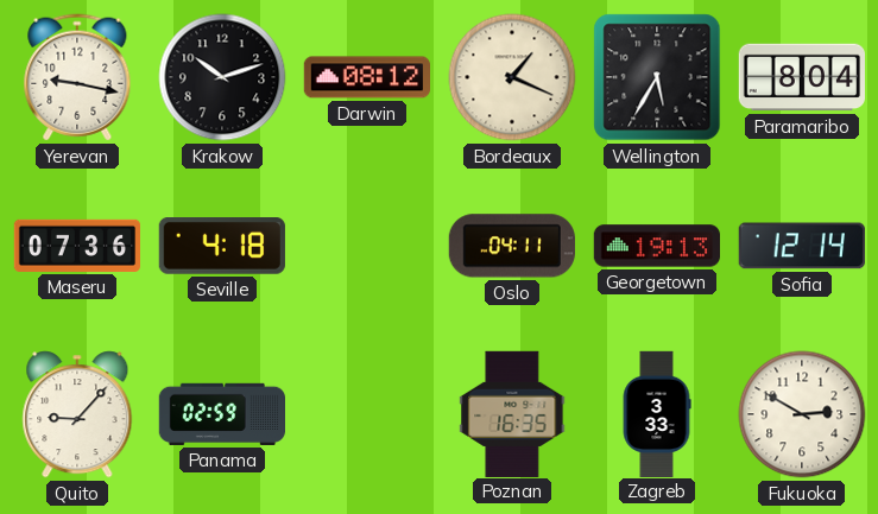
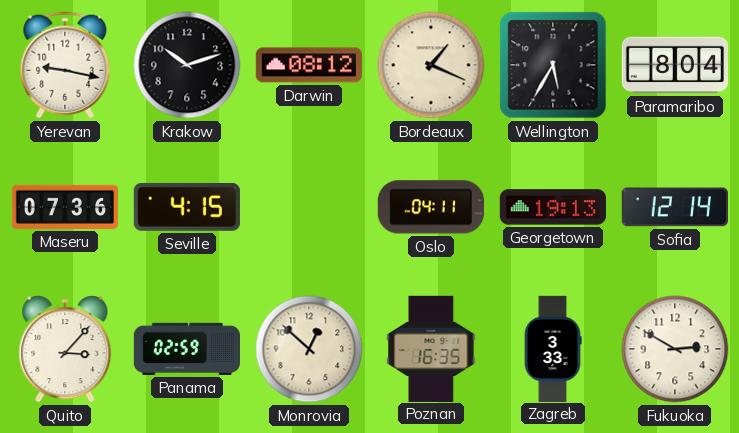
Seville: 4:18 -> 4:15
Quito: 9:07 -> 3:07
Monrovia: none -> 12:52
